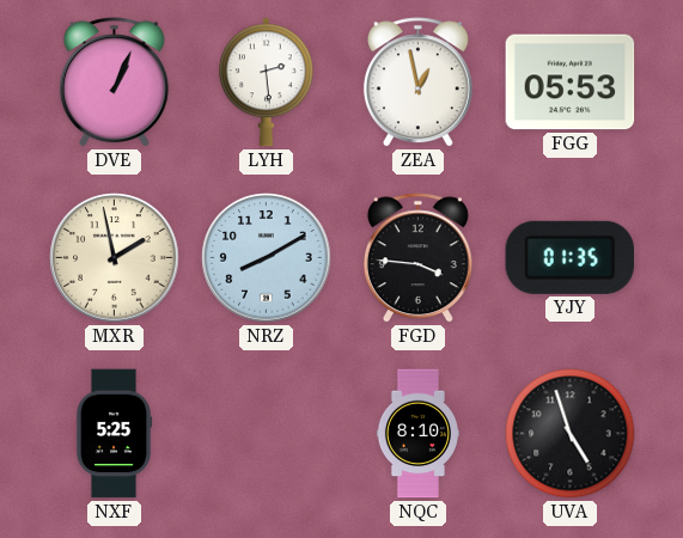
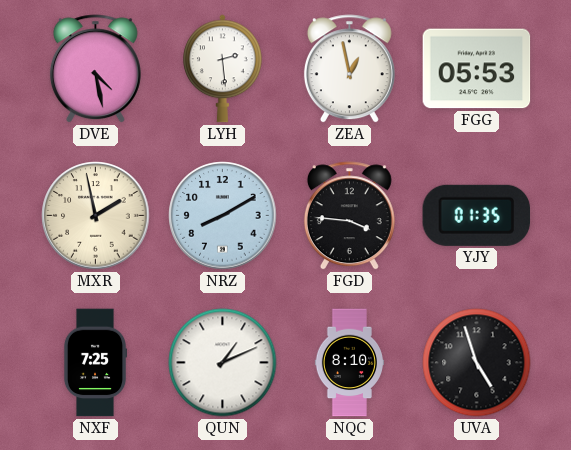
DVE: 1:04 -> 4:28
NXF: 5:25 -> 7:25
QUN: none -> 1:11
